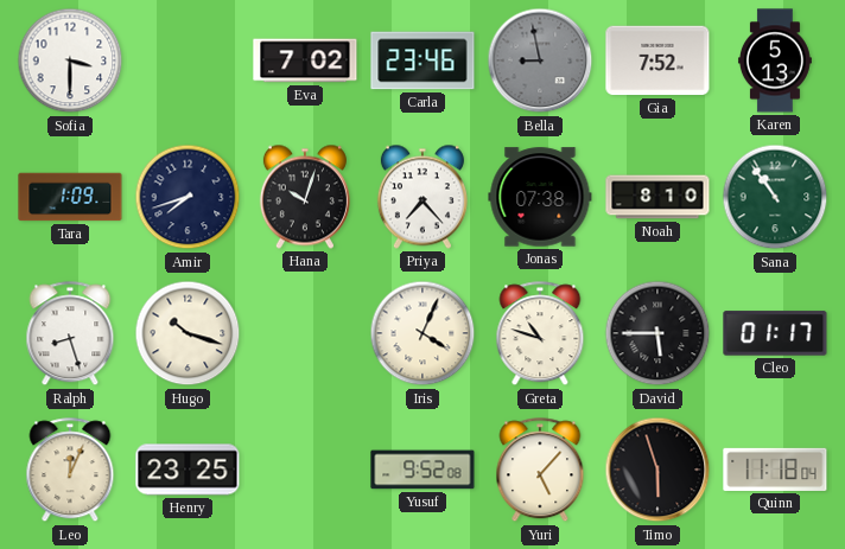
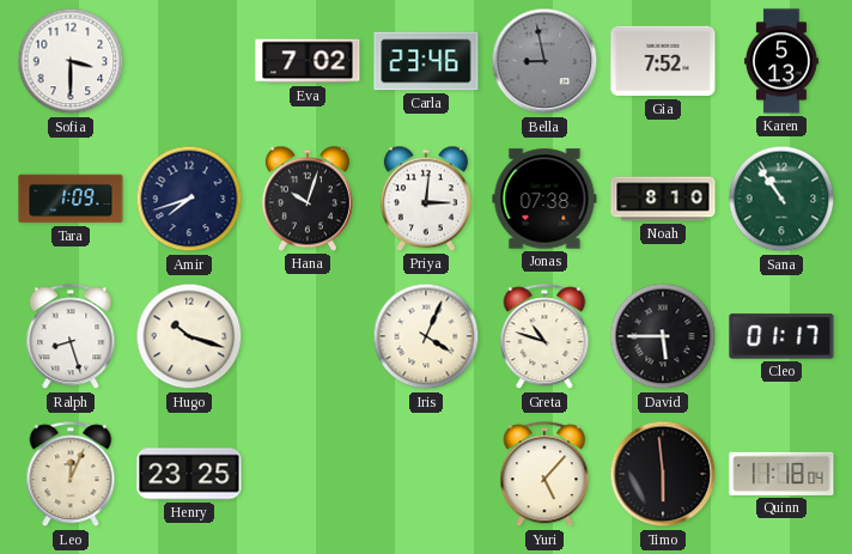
Priya: 7:23 -> 3:01
Yusuf: 9:52 -> none
Timo: 5:57 -> 5:59
